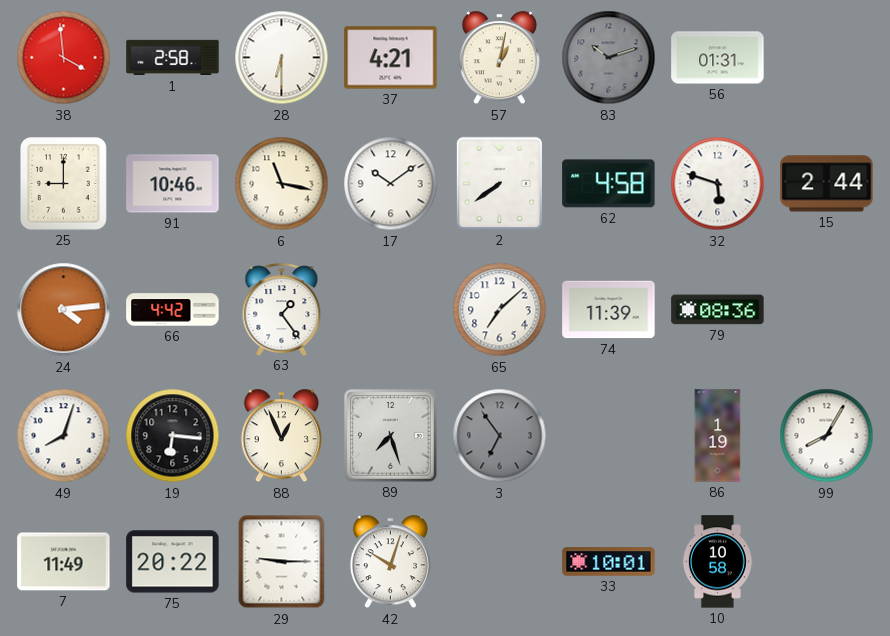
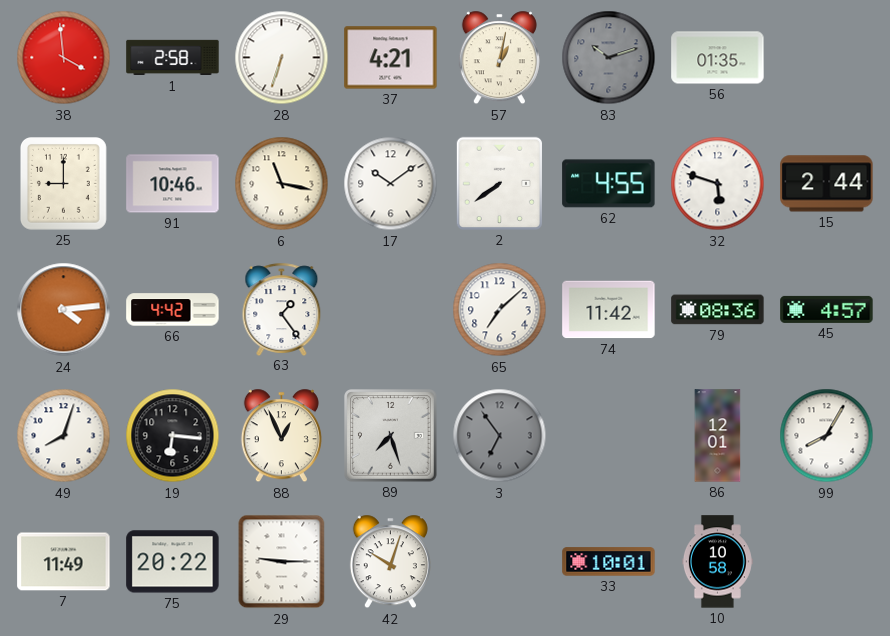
28: 6:30 -> 6:33
56: 01:31 -> 01:35
62: 4:58 -> 4:55
74: 11:39 -> 11:42
45: none -> 4:57
86: 1:19 -> 12:01
